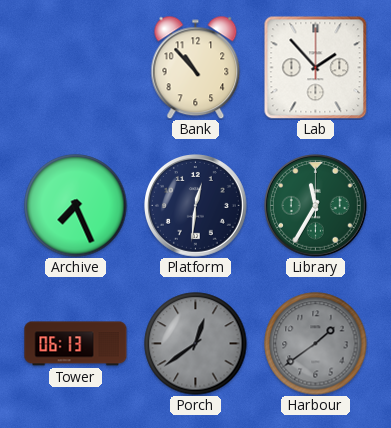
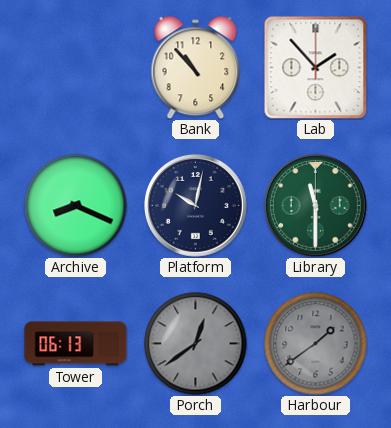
Archive: 7:26 -> 8:19
Platform: 12:31 -> 10:02
Library: 11:35 -> 11:30
